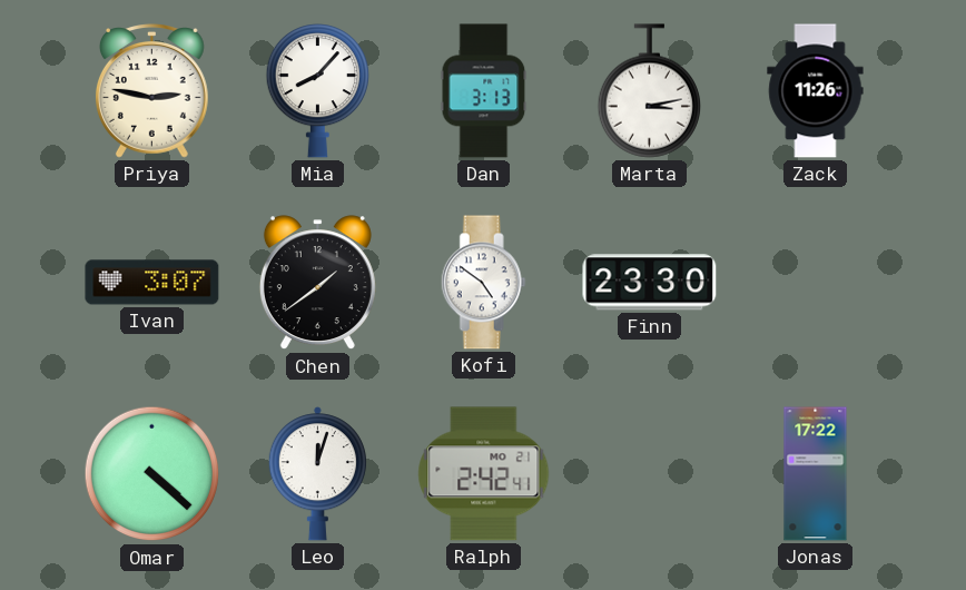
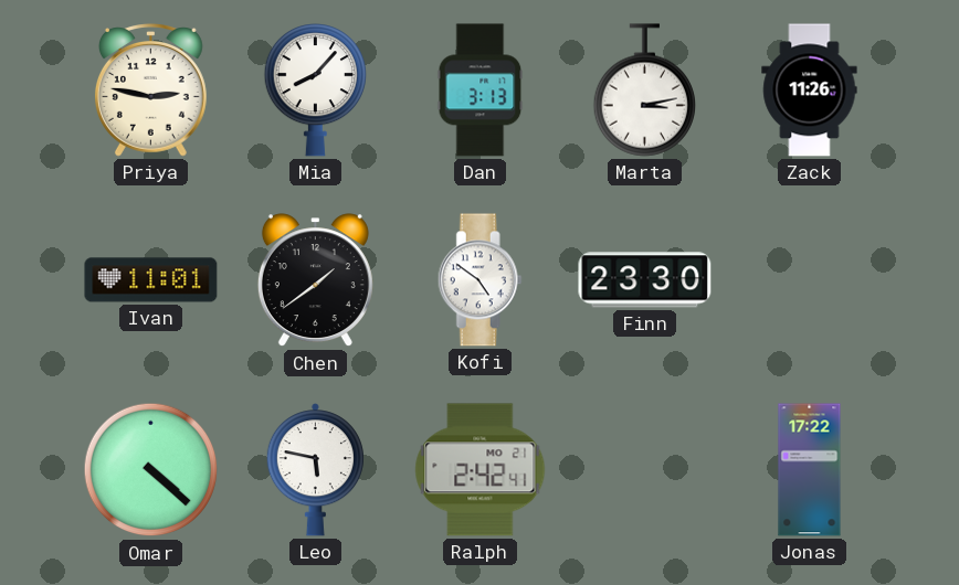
Ivan: 3:07 -> 11:01
Leo: 12:03 -> 5:47
